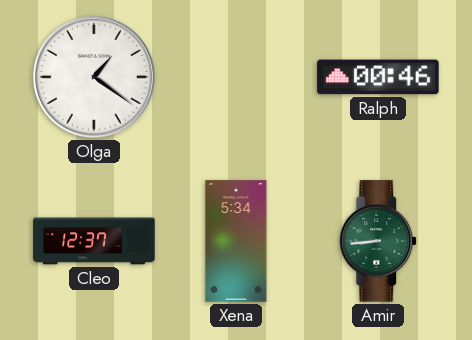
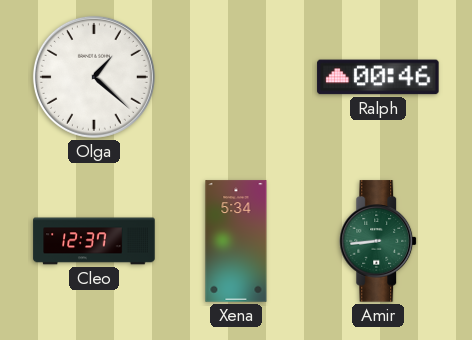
Olga: 1:21 -> 1:22
